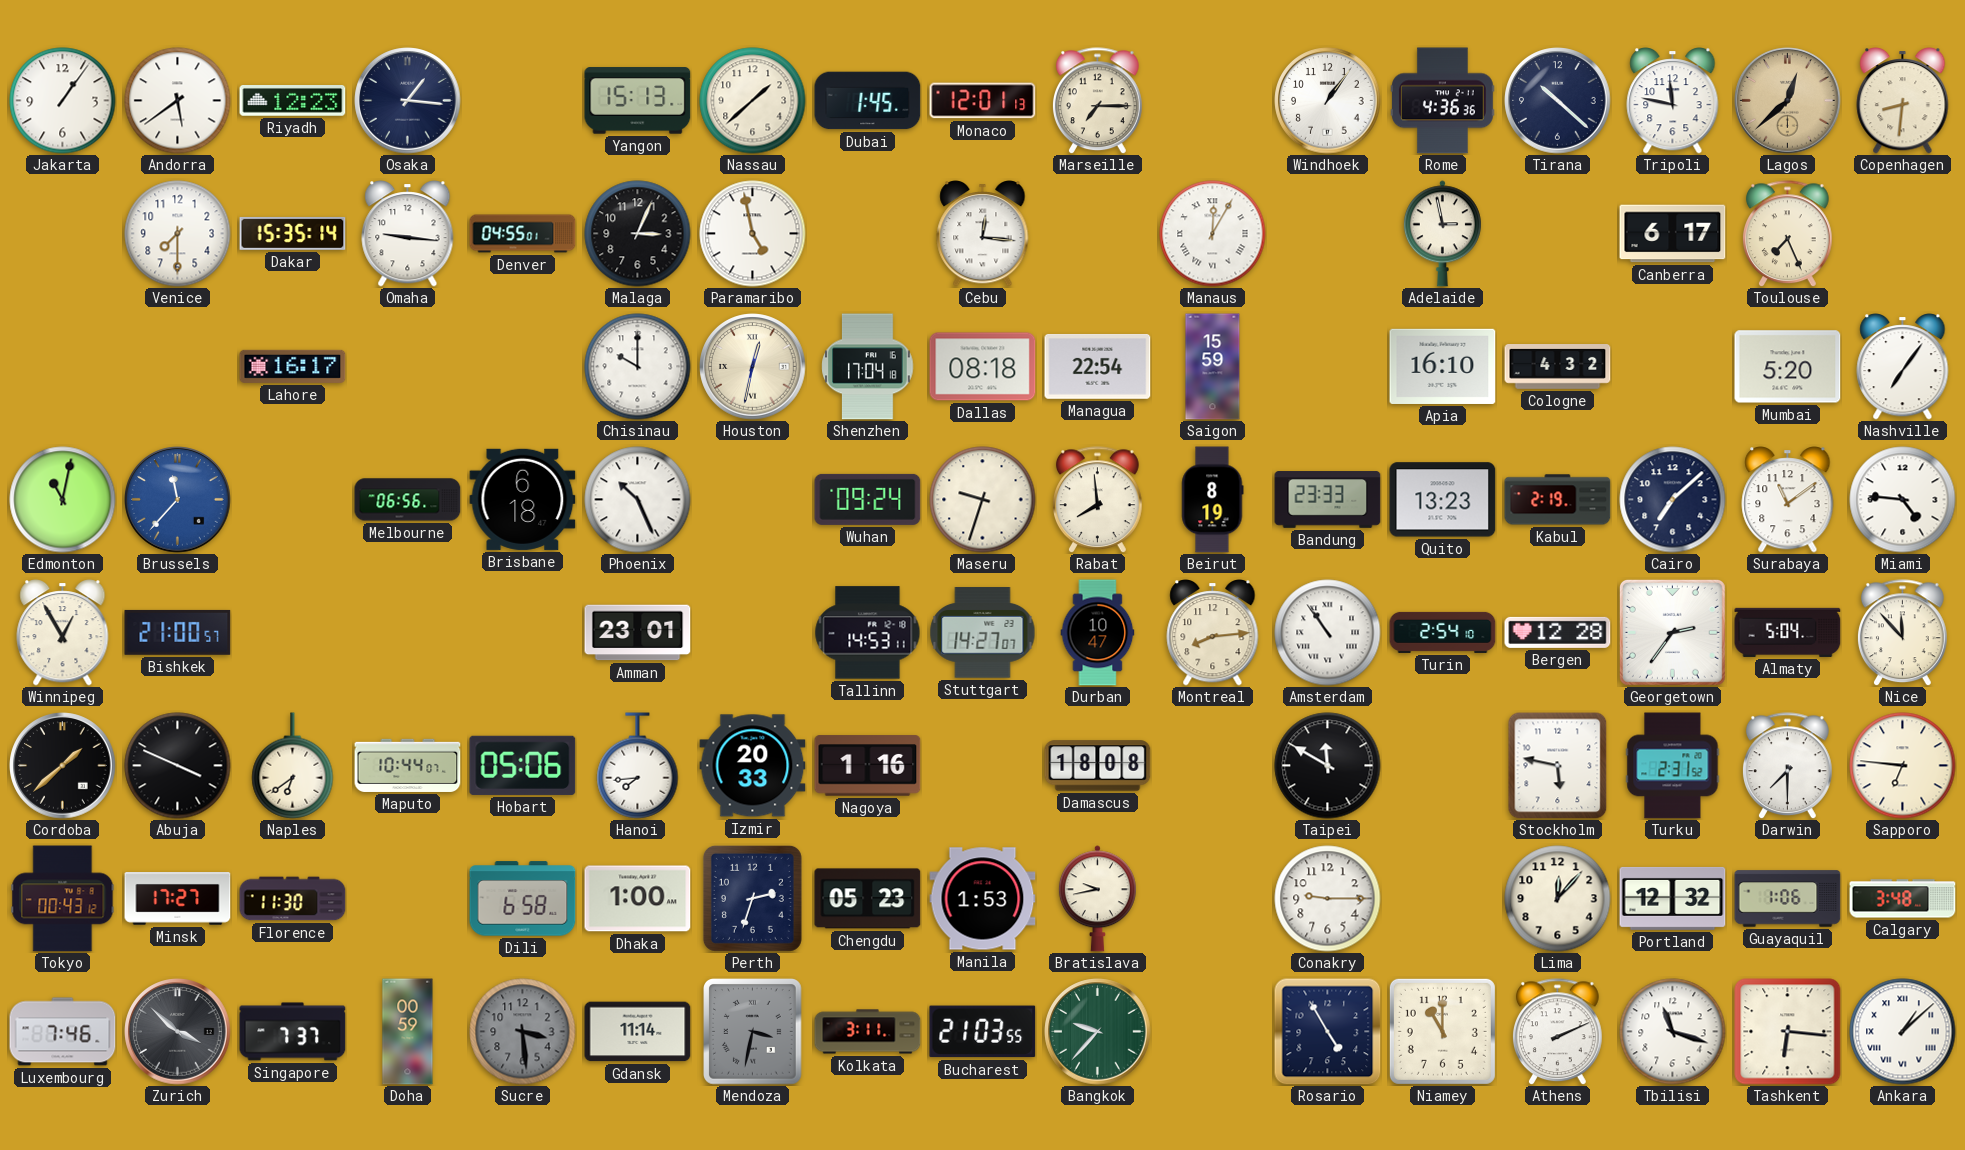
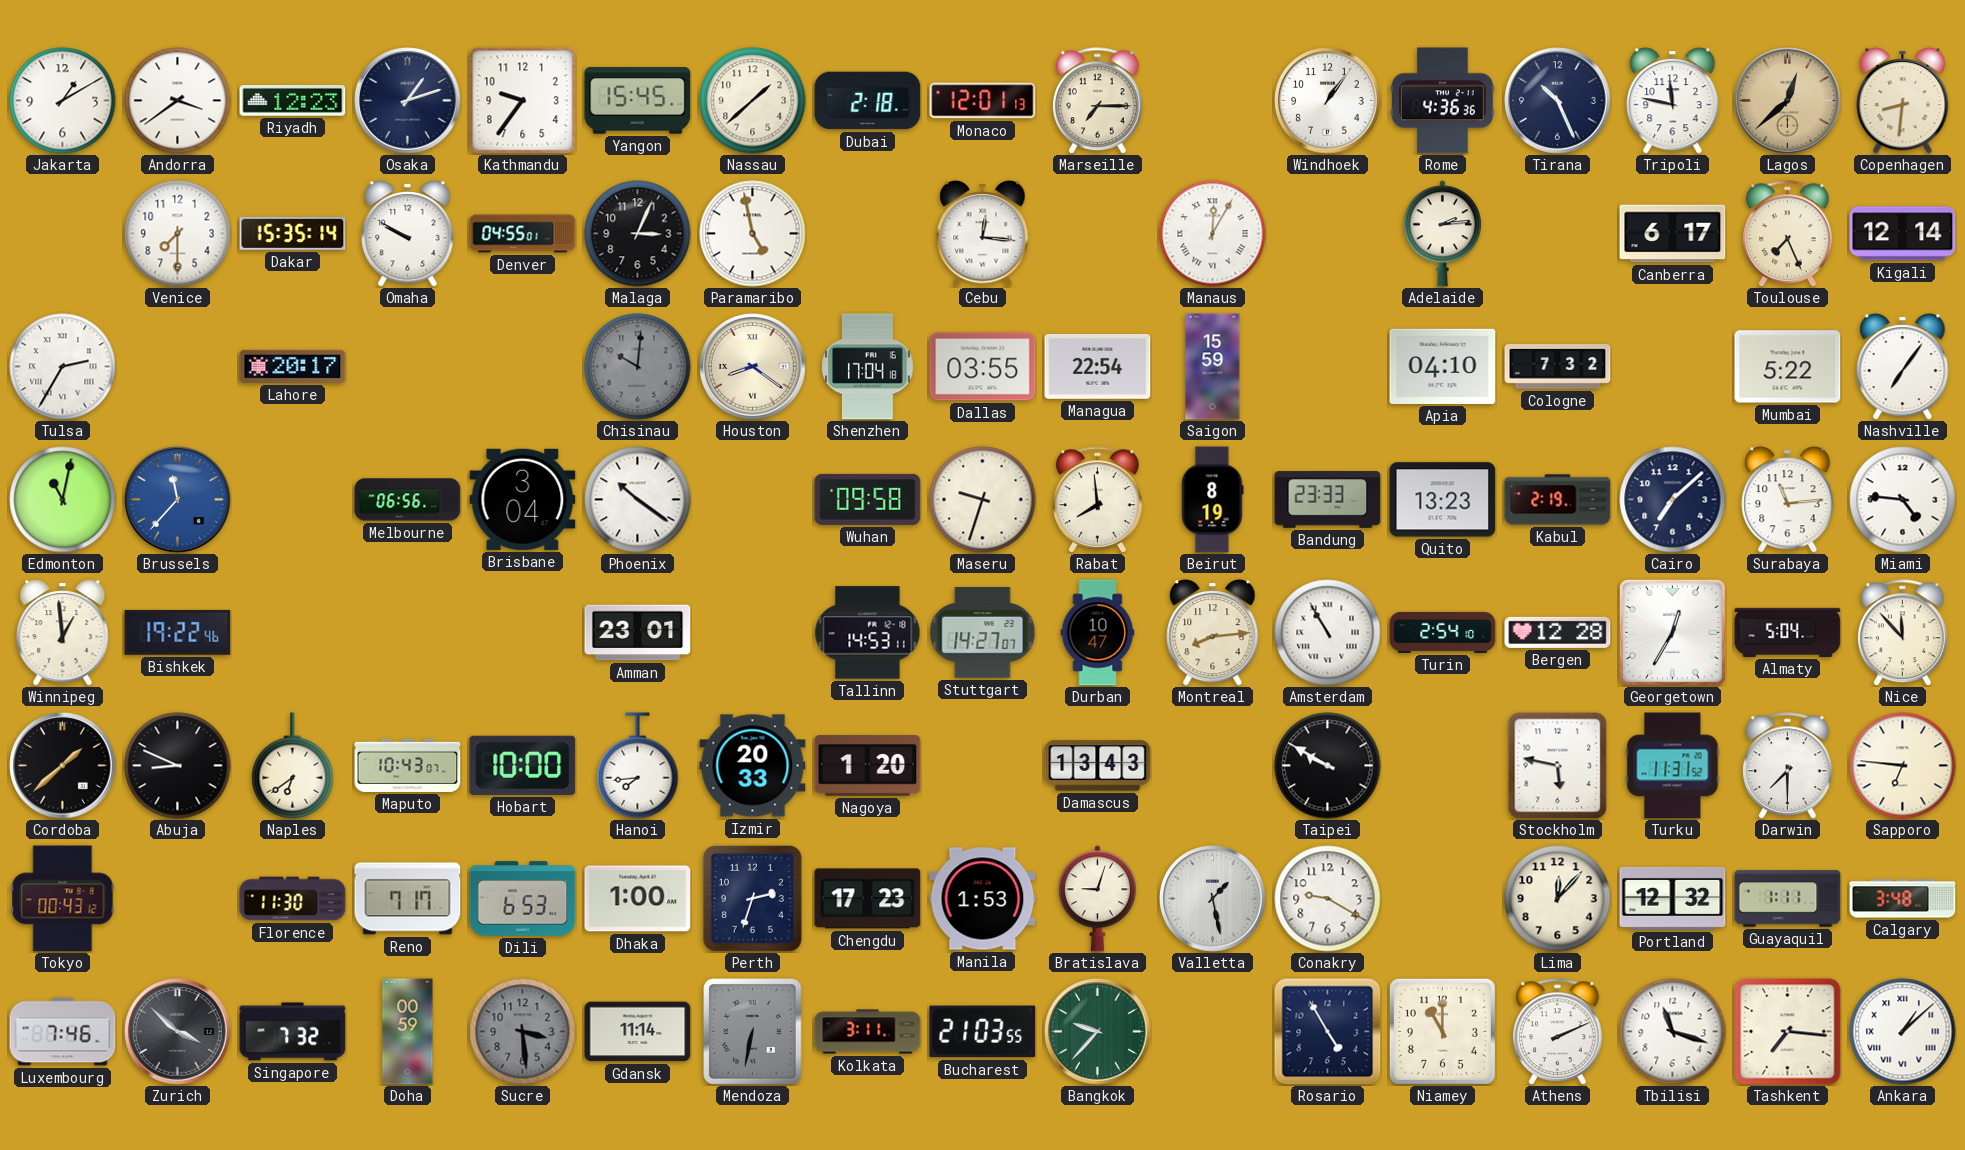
Jakarta: 1:06 -> 1:10
Andorra: 5:39 -> 3:39
Osaka: 1:16 -> 1:12
Kathmandu: none -> 9:36
Yangon: 15:13 -> 15:45
Dubai: 1:45 -> 2:18
Tirana: 10:22 -> 10:26
Omaha: 9:16 -> 9:50
Adelaide: 2:58 -> 2:14
Kigali: none -> 12:14
Tulsa: none -> 2:35
Lahore: 16:17 -> 20:17
Chisinau: 10:00 -> 10:01
Chisinau dial: white -> grey
Houston: 12:32 -> 8:21
Dallas: 08:18 -> 03:55
Apia: 16:10 -> 04:10
Cologne: 4:32 -> 7:32
Mumbai: 5:20 -> 5:22
Brisbane: 6:18 -> 3:04
Phoenix: 10:26 -> 10:21
Wuhan: 09:24 -> 09:58
Surabaya: 11:09 -> 11:14
Winnipeg: 12:55 -> 12:59
Bishkek: 21:00 -> 19:22
Amsterdam: 10:54 -> 10:55
Georgetown: 2:36 -> 12:35
Abuja: 3:49 -> 8:49
Maputo: 10:44 -> 10:43
Hobart: 05:06 -> 10:00
Nagoya: 1:16 -> 1:20
Damascus: 18:08 -> 13:43
Taipei: 11:50 -> 9:50
Turku: 2:31 -> 11:31
Minsk: 17:27 -> none
Reno: none -> 7:17
Dili: 6:58 -> 6:53
Chengdu: 05:23 -> 17:23
Bratislava: 9:43 -> 9:03
Valletta: none -> 1:28
Conakry: 9:15 -> 9:20
Guayaquil: 1:06 -> 1:11
Singapore: 7:37 -> 7:32
Mendoza: 3:32 -> 6:32
Tashkent: 6:16 -> 7:16
